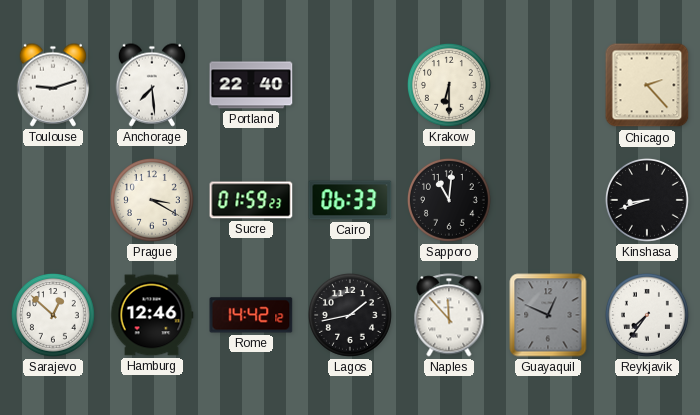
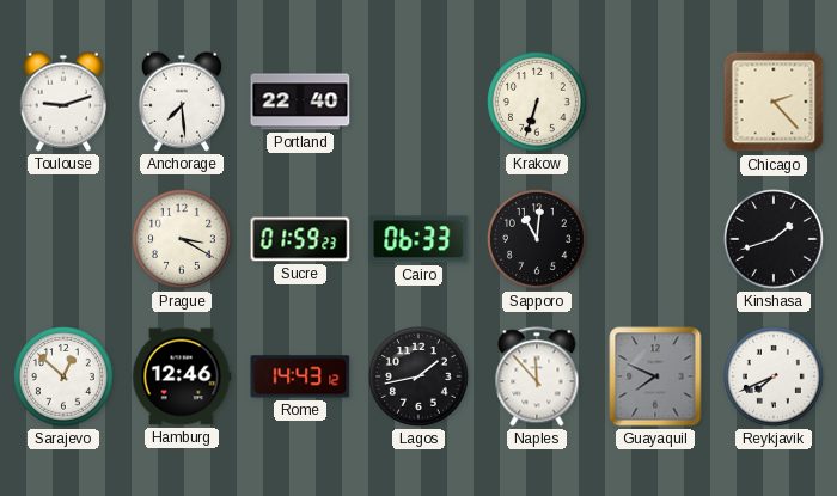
Krakow: 6:30 -> 6:33
Kinshasa: 8:42 -> 1:42
Rome: 14:42 -> 14:43
Guayaquil: 12:49 -> 7:49
Reykjavik: 7:36 -> 7:41
